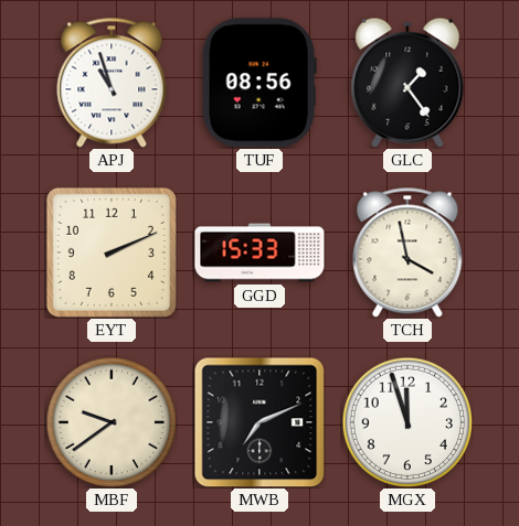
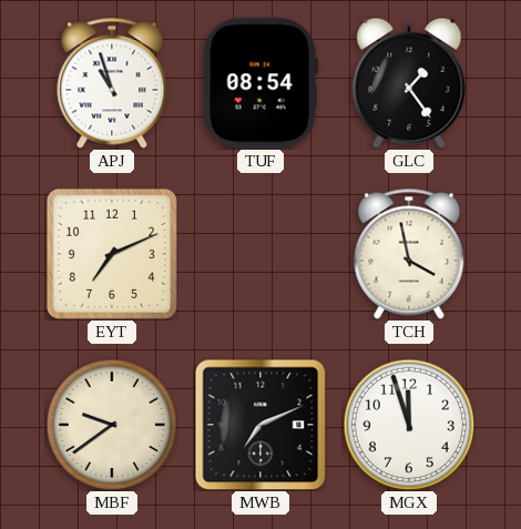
TUF: 08:56 -> 08:54
EYT: 2:11 -> 7:11
GGD: 15:33 -> none
